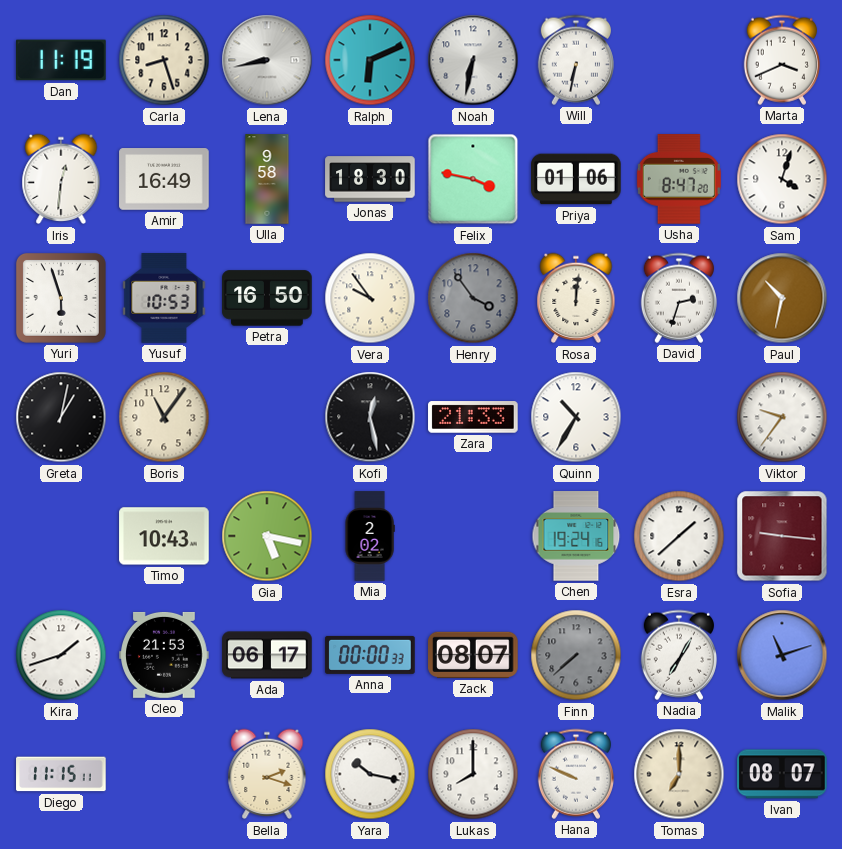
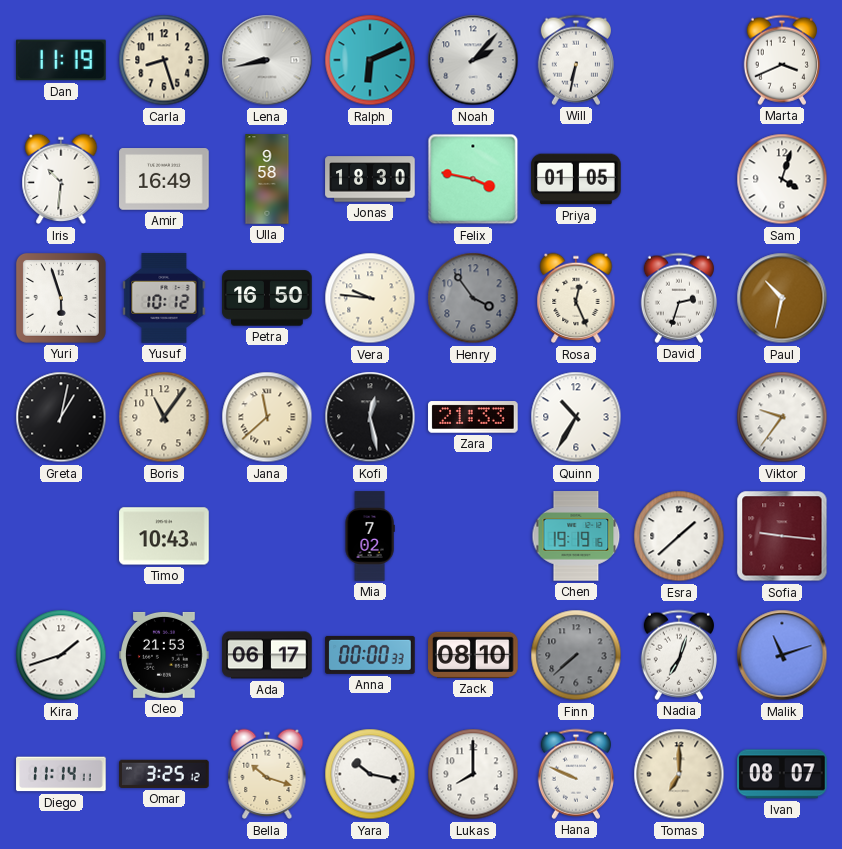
Noah: 6:32 -> 2:07
Iris: 12:31 -> 10:31
Priya: 01:06 -> 01:05
Usha: 8:47 -> none
Yusuf: 10:53 -> 10:12
Vera: 9:54 -> 9:46
Rosa: 12:01 -> 12:26
Jana: none -> 11:38
Gia: 5:17 -> none
Mia: 2:02 -> 7:02
Chen: 19:24 -> 19:19
Zack: 08:07 -> 08:10
Nadia: 7:05 -> 7:03
Diego: 11:15 -> 11:14
Omar: none -> 3:25
Bella: 2:18 -> 10:18
